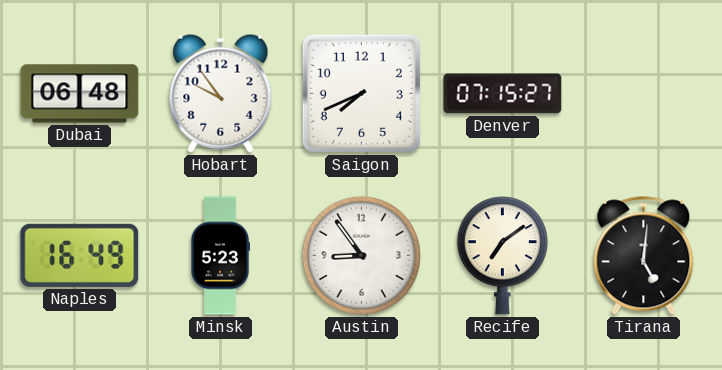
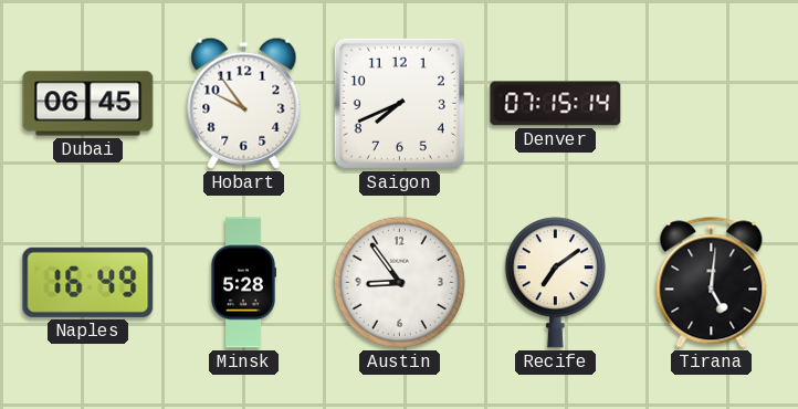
Dubai: 06:48 -> 06:45
Denver: 07:15:27 -> 07:15:14
Minsk: 5:23 -> 5:28
